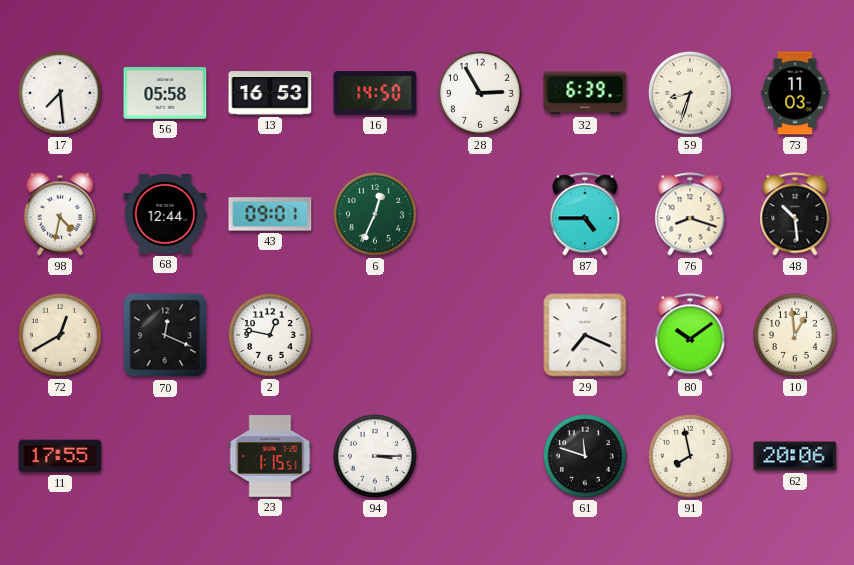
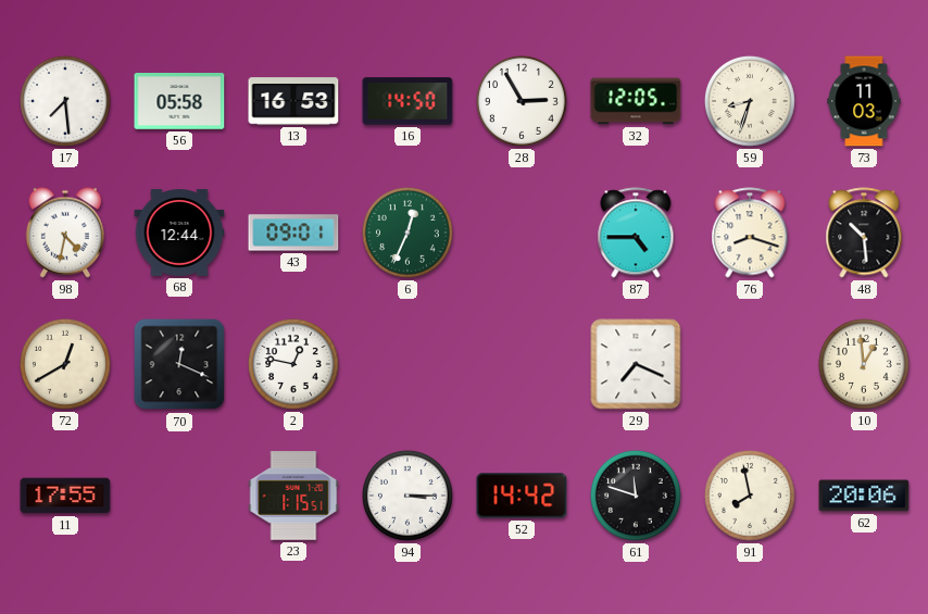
32: 6:39 -> 12:05
80: 10:09 -> none
52: none -> 14:42
